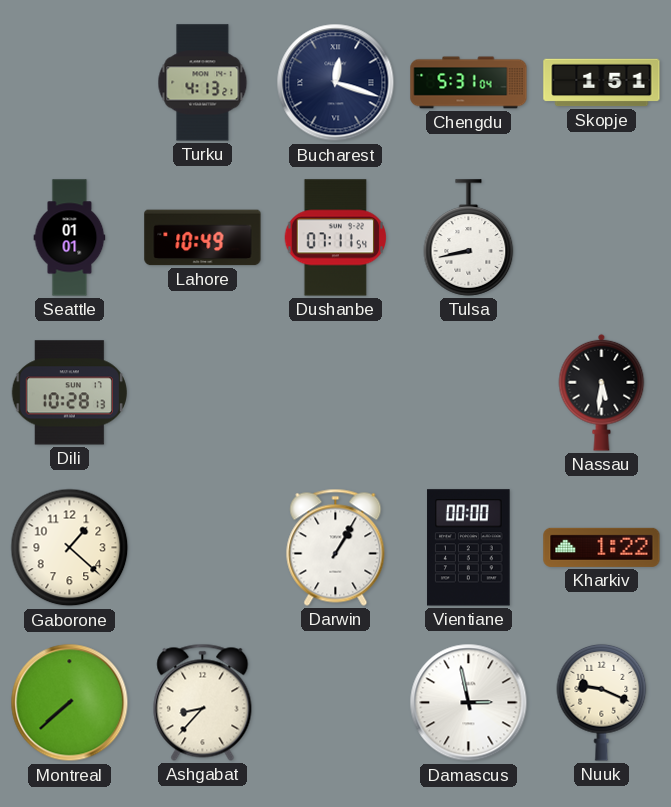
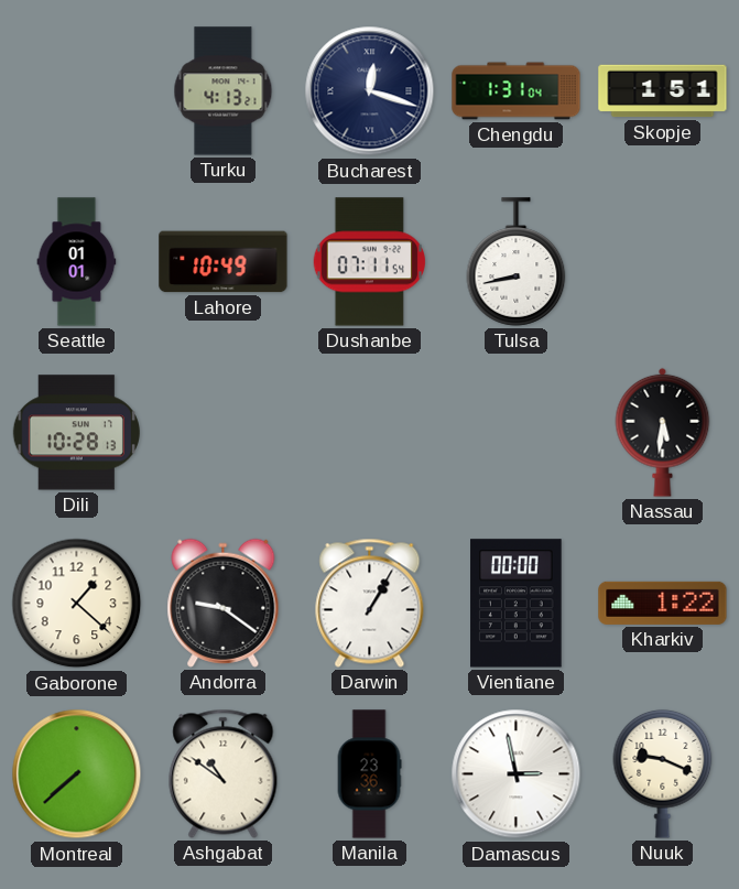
Chengdu: 5:31 -> 1:31
Andorra: none -> 9:21
Ashgabat: 8:37 -> 10:51
Manila: none -> 23:36
